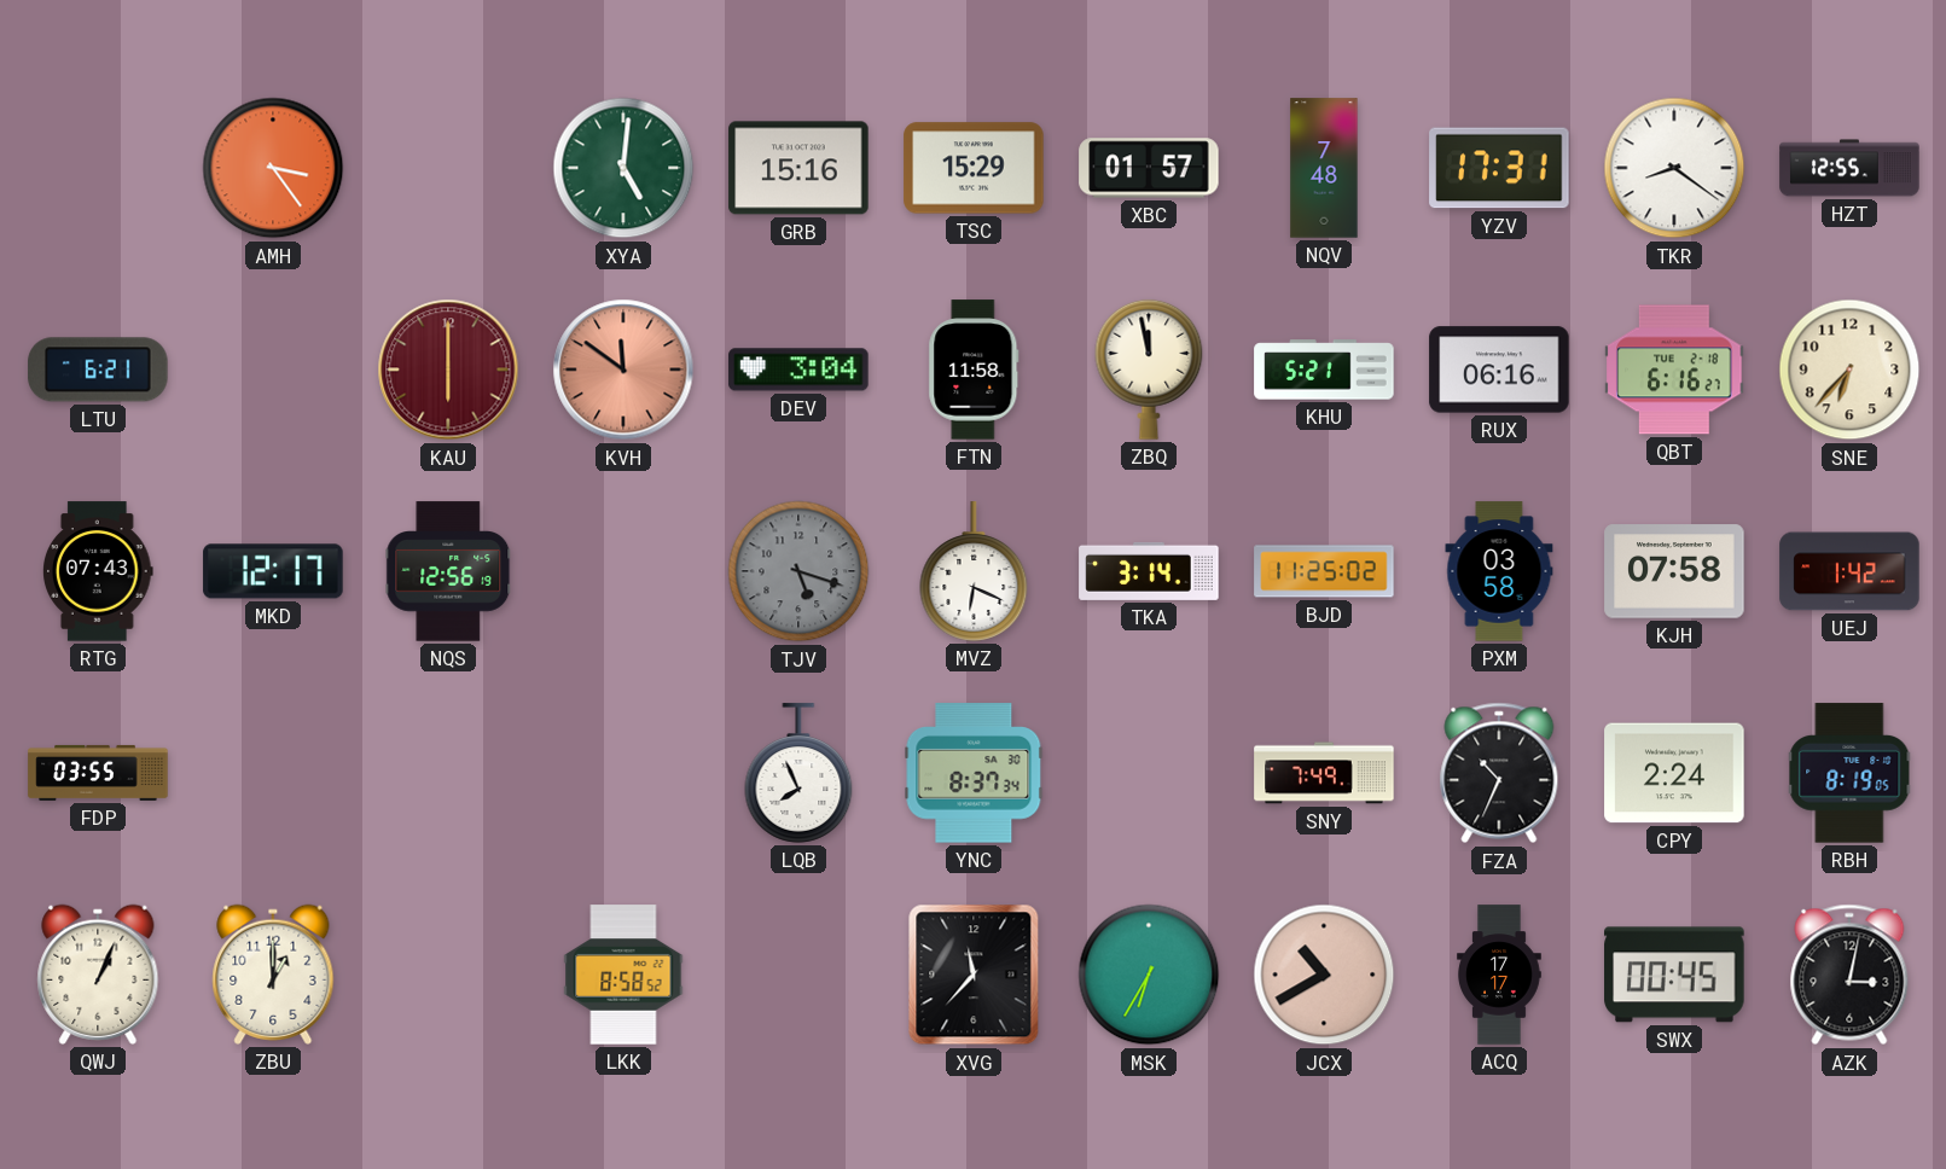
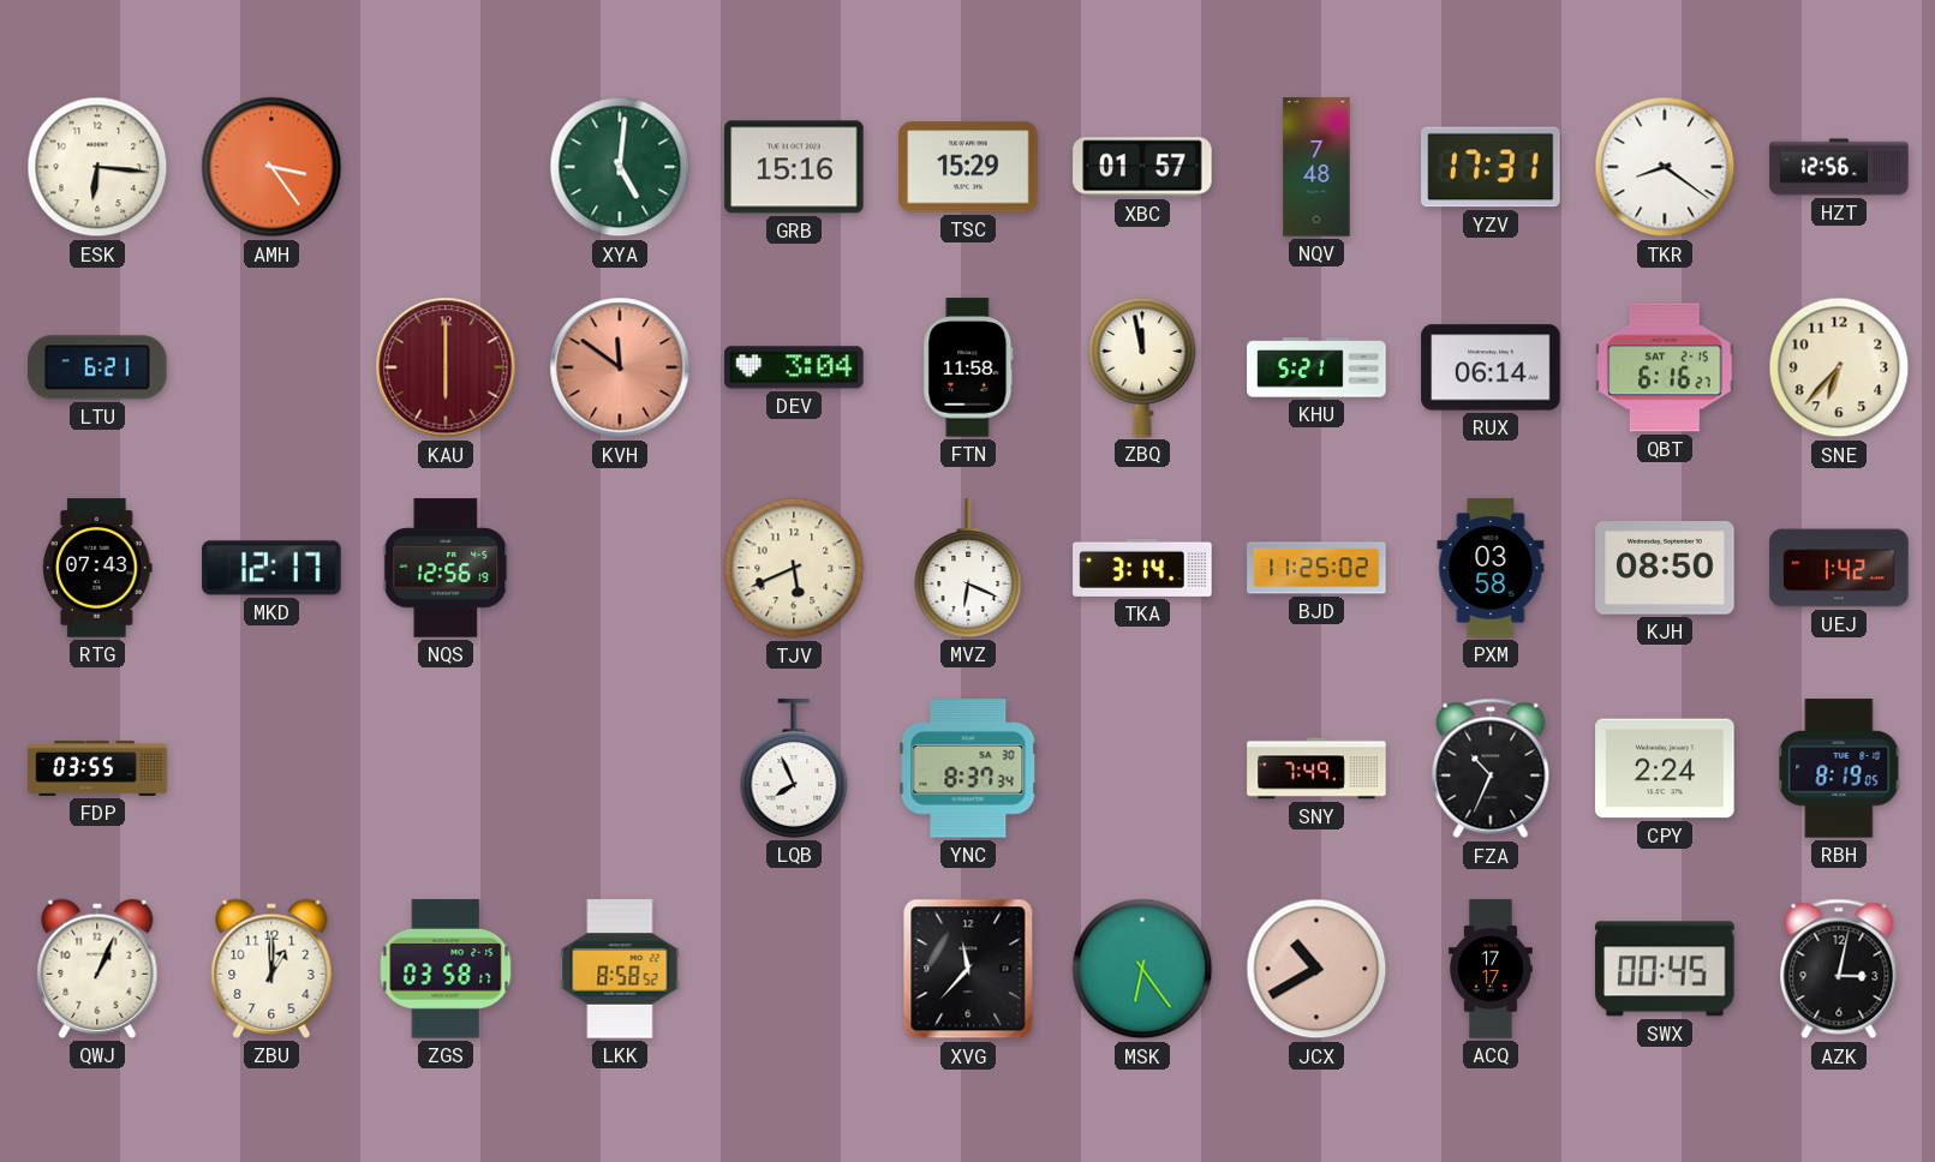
ESK: none -> 6:16
HZT: 12:55 -> 12:56
RUX: 06:16 -> 06:14
QBT date: TUE 2-18 -> SAT 2-15
TJV: 5:18 -> 5:41
TJV dial: grey -> cream
KJH: 07:58 -> 08:50
ZGS: none -> 03:58
MSK: 6:35 -> 6:24
